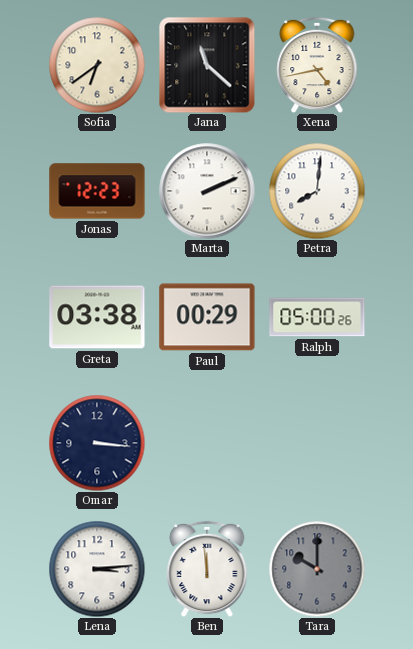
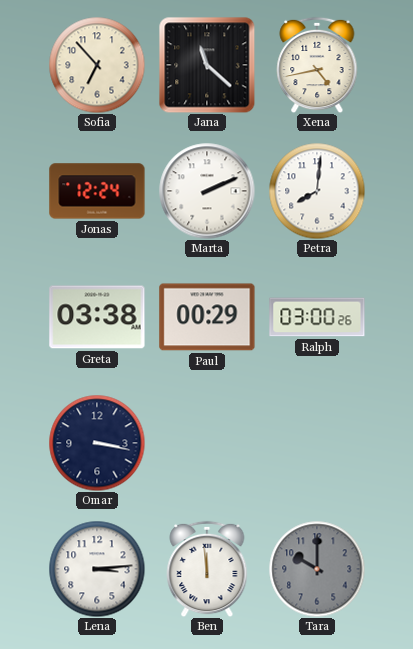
Sofia: 6:39 -> 6:53
Jonas: 12:23 -> 12:24
Ralph: 05:00 -> 03:00
Omar: 3:16 -> 3:17
